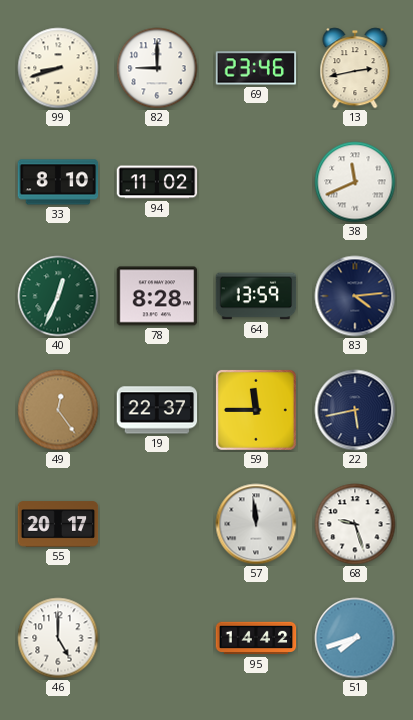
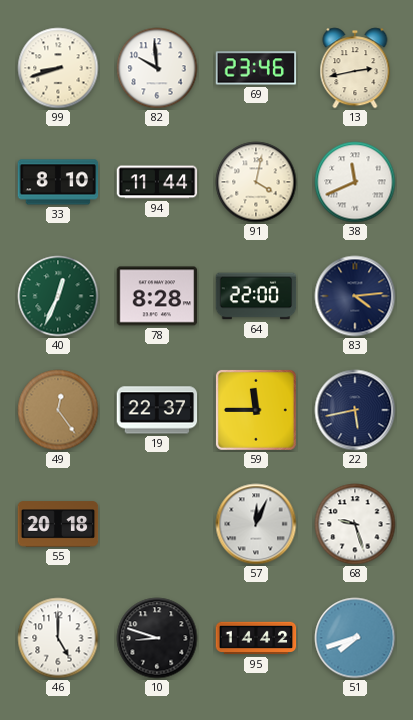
82: 9:00 -> 9:59
94: 11:02 -> 11:44
91: none -> 4:02
64: 13:59 -> 22:00
55: 20:17 -> 20:18
57: 11:59 -> 12:04
10: none -> 8:48
